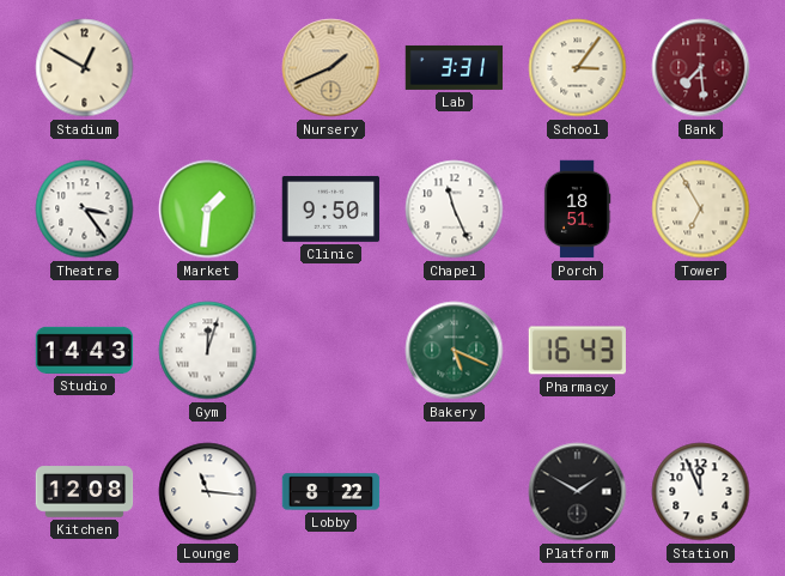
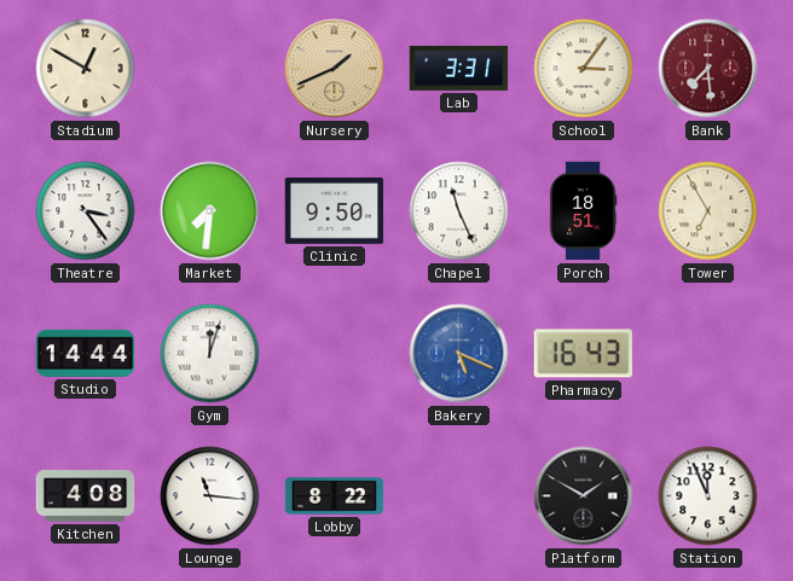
Market: 1:31 -> 7:31
Studio: 14:43 -> 14:44
Bakery dial: green -> blue
Kitchen: 12:08 -> 4:08
